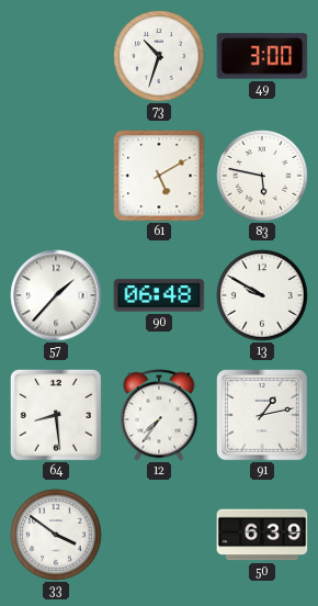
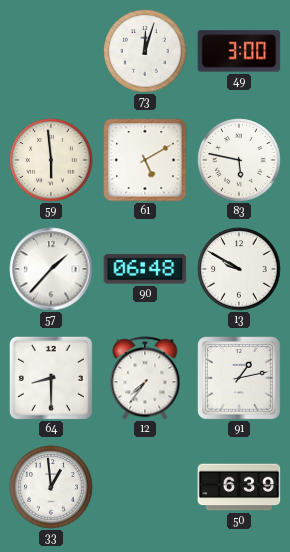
73: 10:33 -> 12:03
59: none -> 5:59
64: 8:29 -> 8:30
33: 3:51 -> 12:59
